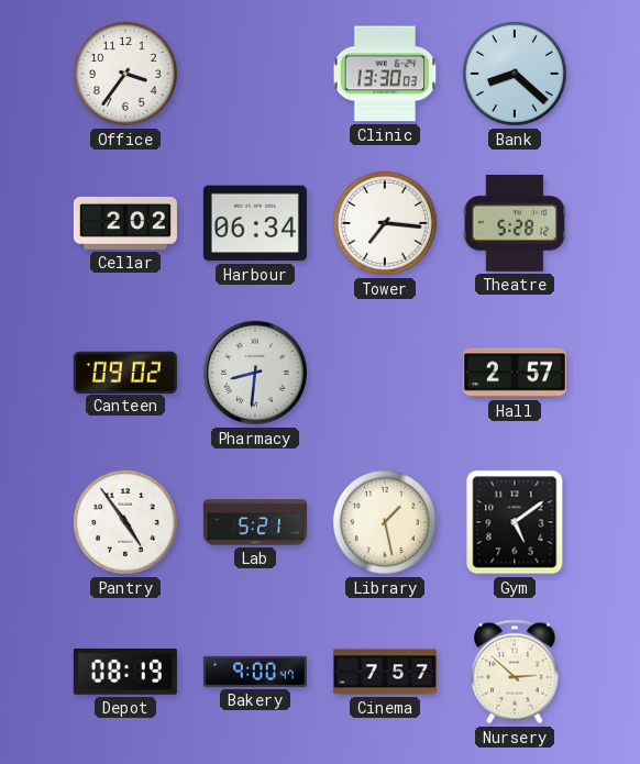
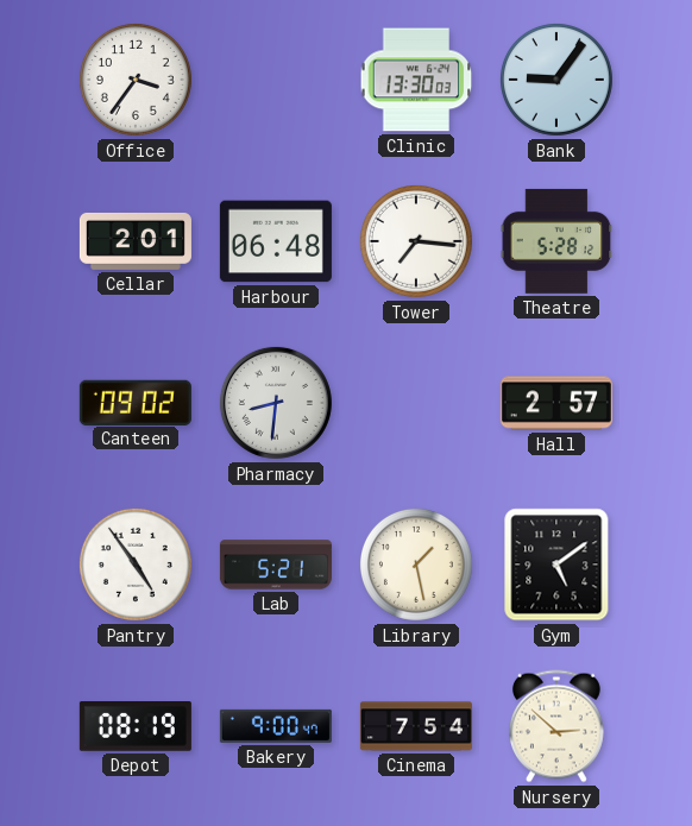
Bank: 8:22 -> 9:06
Cellar: 2:02 -> 2:01
Harbour: 06:34 -> 06:48
Cinema: 7:57 -> 7:54
